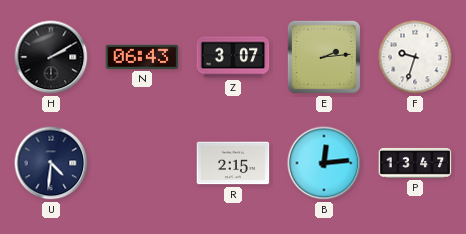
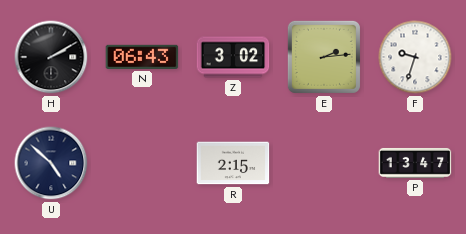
Z: 3:07 -> 3:02
U: 4:31 -> 4:52
B: 12:14 -> none
